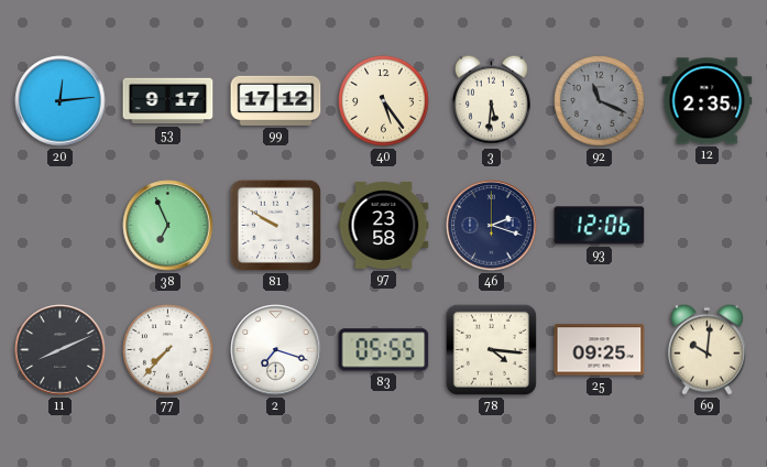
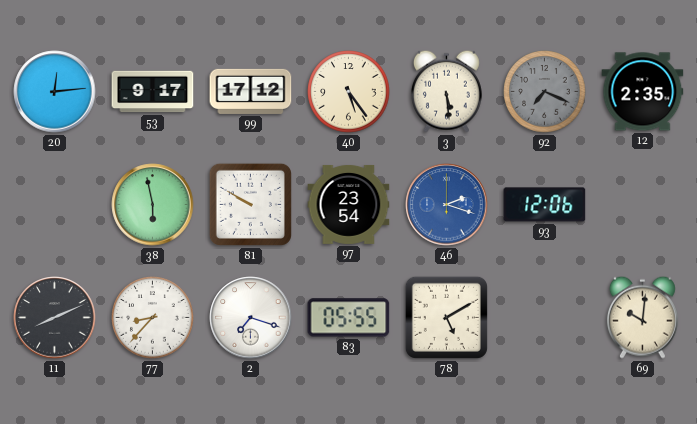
3: 5:31 -> 5:29
92: 11:19 -> 7:19
38: 6:56 -> 5:58
97: 23:58 -> 23:54
46 dial: navy -> blue
77: 7:37 -> 8:37
78: 4:16 -> 5:10
25: 09:25 -> none
